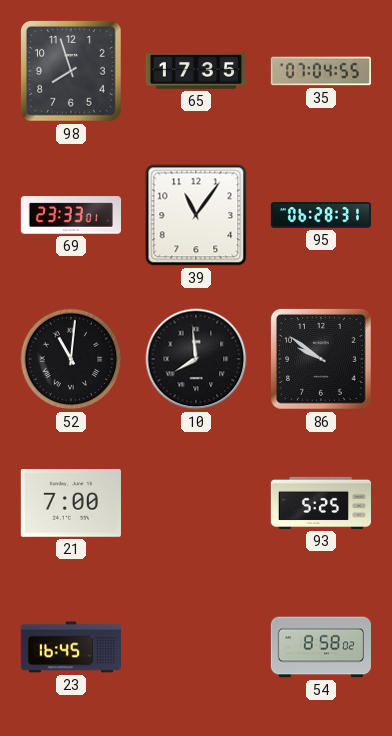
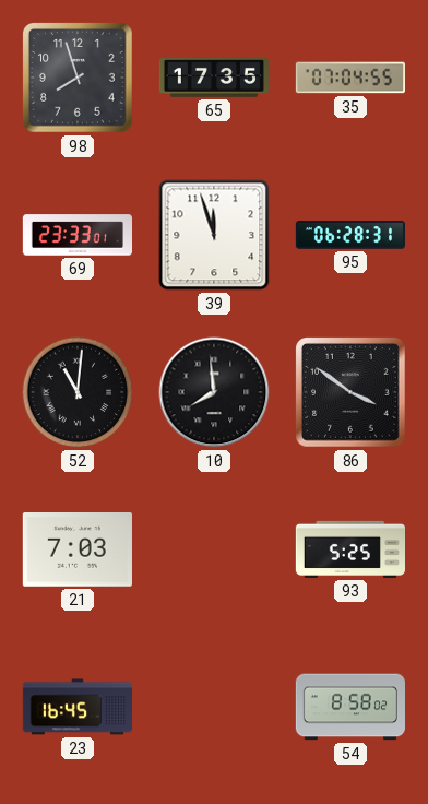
39: 11:06 -> 11:57
86: 9:51 -> 3:51
21: 7:00 -> 7:03
